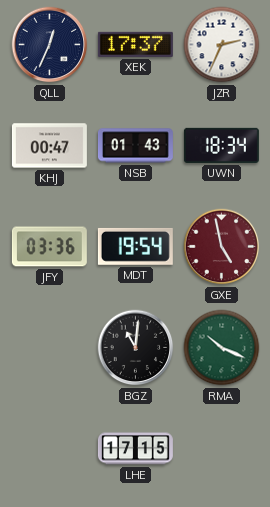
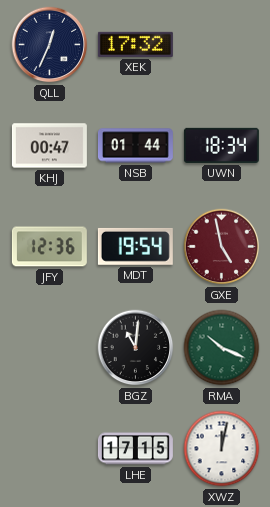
XEK: 17:37 -> 17:32
JZR: 2:34 -> none
NSB: 01:43 -> 01:44
JFY: 03:36 -> 12:36
XWZ: none -> 12:02
